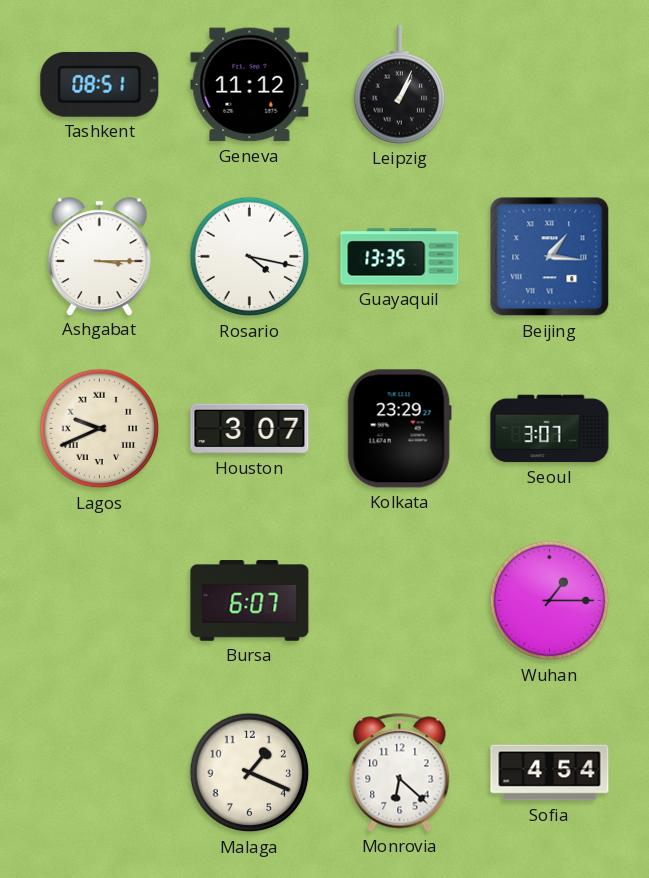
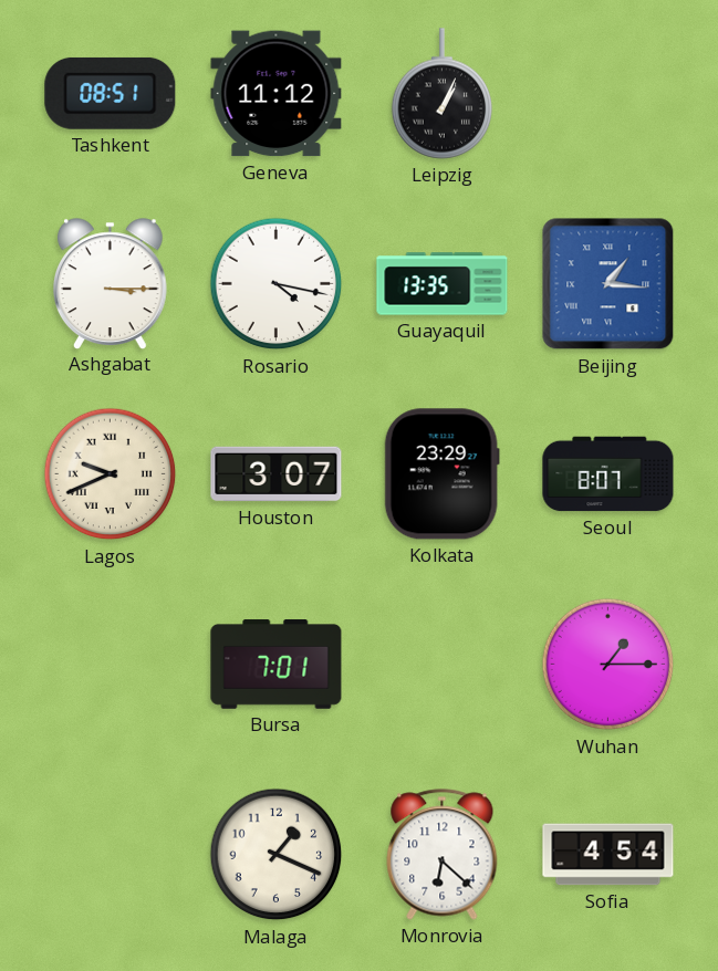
Seoul: 3:07 -> 8:07
Bursa: 6:07 -> 7:01
